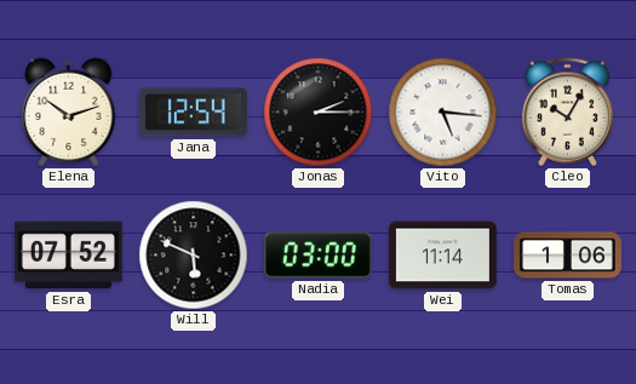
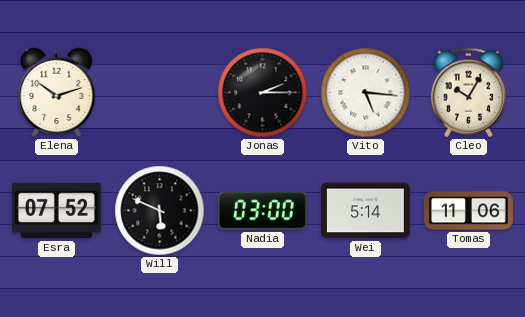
Jana: 12:54 -> none
Wei: 11:14 -> 5:14
Tomas: 1:06 -> 11:06
